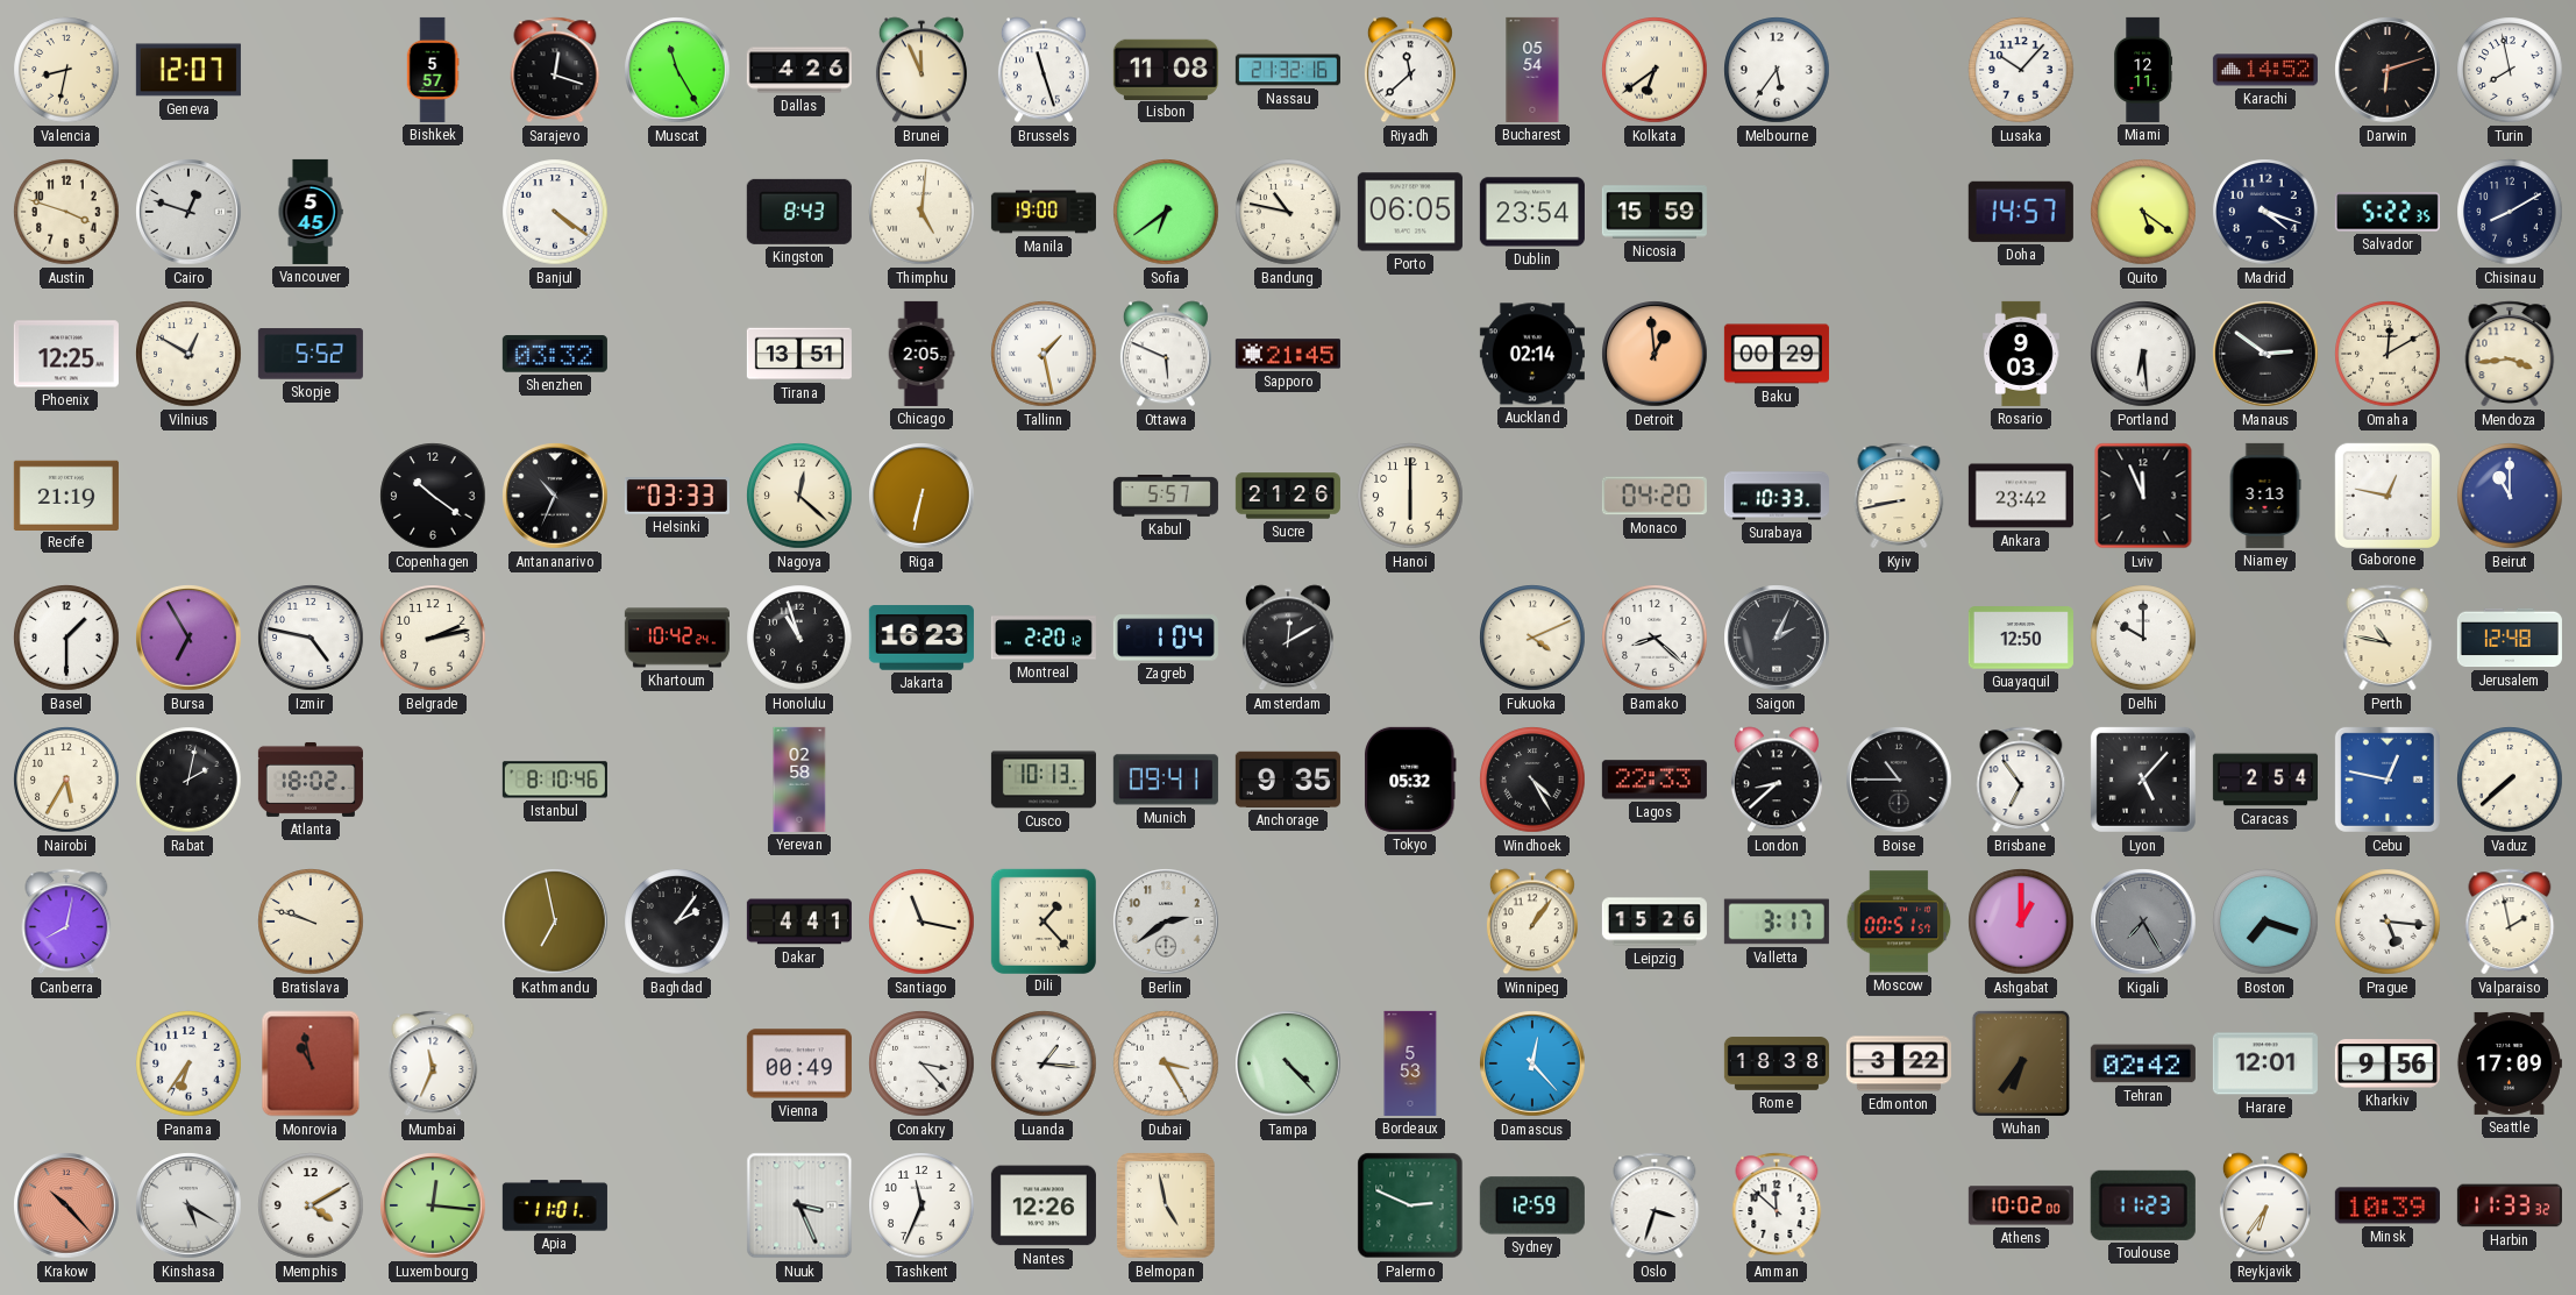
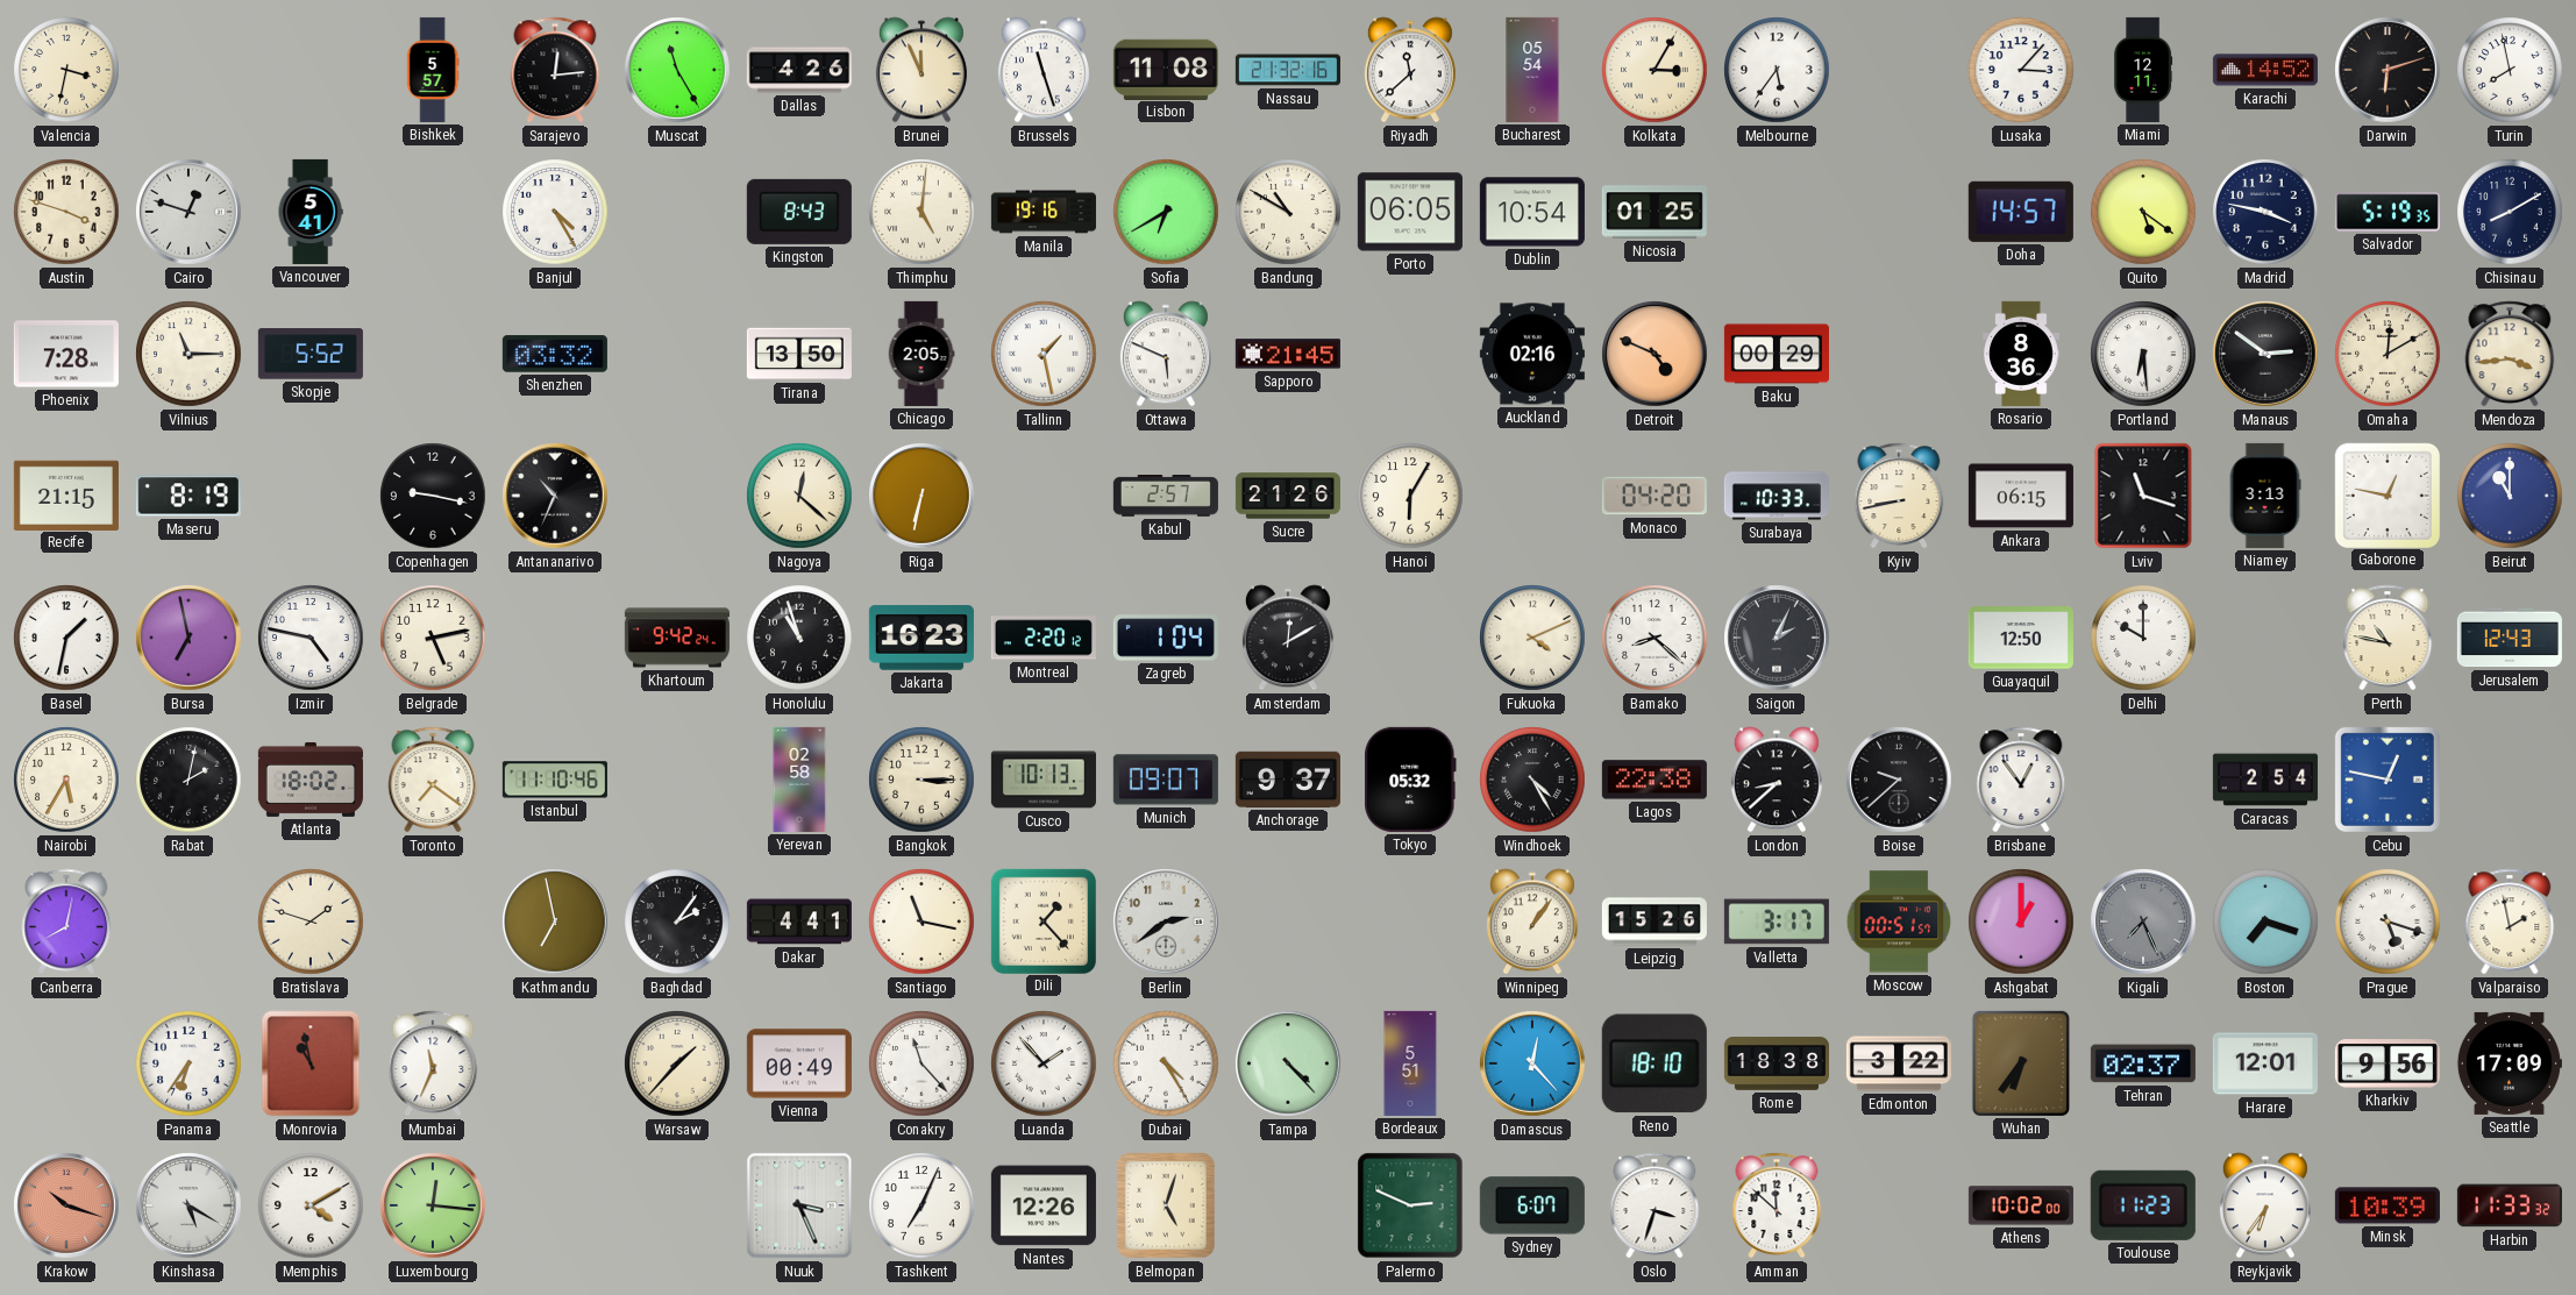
Valencia: 8:32 -> 3:32
Geneva: 12:07 -> none
Sarajevo: 12:18 -> 12:14
Kolkata: 6:39 -> 3:05
Lusaka: 10:07 -> 3:07
Vancouver: 5:45 -> 5:41
Banjul: 4:21 -> 4:25
Manila: 19:00 -> 19:16
Sofia: 6:39 -> 6:40
Bandung: 10:47 -> 10:50
Dublin: 23:54 -> 10:54
Nicosia: 15:59 -> 01:25
Madrid: 4:18 -> 3:47
Salvador: 5:22 -> 5:19
Phoenix: 12:25 -> 7:28
Vilnius: 12:50 -> 11:15
Tirana: 13:51 -> 13:50
Auckland: 02:14 -> 02:16
Detroit: 12:59 -> 4:49
Rosario: 9:03 -> 8:36
Recife: 21:19 -> 21:15
Maseru: none -> 8:19
Copenhagen: 10:21 -> 9:17
Helsinki: 03:33 -> none
Kabul: 5:57 -> 2:57
Hanoi: 6:00 -> 6:05
Ankara: 23:42 -> 06:15
Lviv: 11:56 -> 11:18
Basel: 1:30 -> 1:32
Bursa: 6:55 -> 6:58
Belgrade: 2:13 -> 5:13
Khartoum: 10:42 -> 9:42
Jerusalem: 12:48 -> 12:43
Toronto: none -> 7:21
Istanbul: 8:10 -> 11:10
Bangkok: none -> 3:15
Munich: 09:41 -> 09:07
Anchorage: 9:35 -> 9:37
Lagos: 22:33 -> 22:38
Boise: 10:45 -> 9:38
Brisbane: 6:54 -> 12:54
Lyon: 5:07 -> none
Vaduz: 7:38 -> none
Bratislava: 9:48 -> 1:48
Kigali: 7:25 -> 7:26
Prague: 5:16 -> 5:18
Warsaw: none -> 1:37
Conakry: 3:23 -> 11:23
Luanda: 1:16 -> 1:53
Dubai: 3:25 -> 4:25
Bordeaux: 5:53 -> 5:51
Reno: none -> 18:10
Tehran: 02:42 -> 02:37
Krakow: 10:23 -> 10:18
Apia: 11:01 -> none
Tashkent: 11:34 -> 7:04
Belmopan: 4:58 -> 5:03
Sydney: 12:59 -> 6:07
